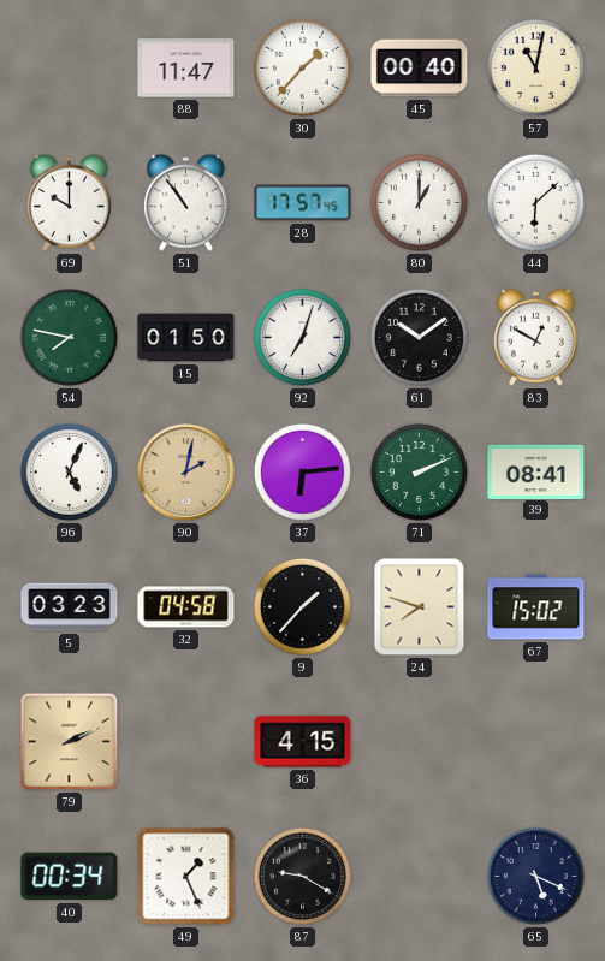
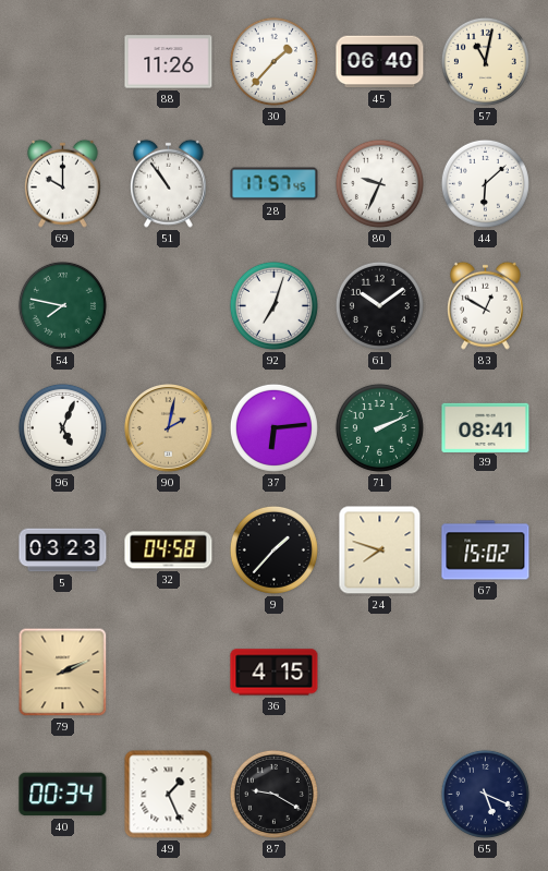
88: 11:47 -> 11:26
45: 00:40 -> 06:40
80: 1:00 -> 9:34
15: 01:50 -> none
